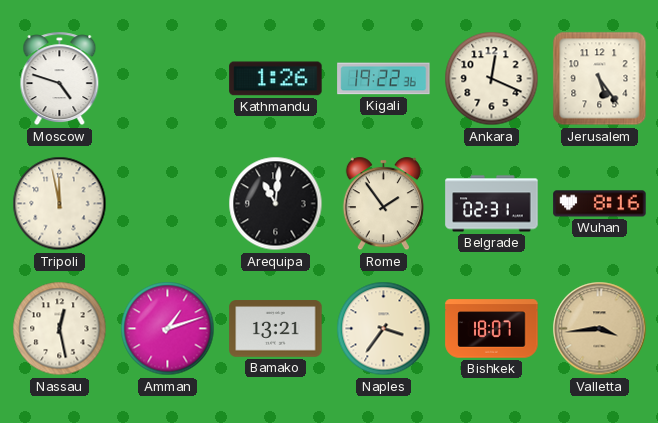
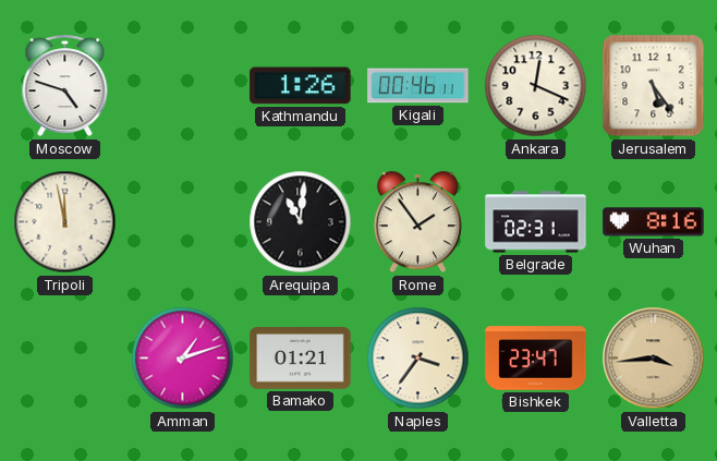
Kigali: 19:22 -> 00:46
Nassau: 12:28 -> none
Bamako: 13:21 -> 01:21
Bishkek: 18:07 -> 23:47
